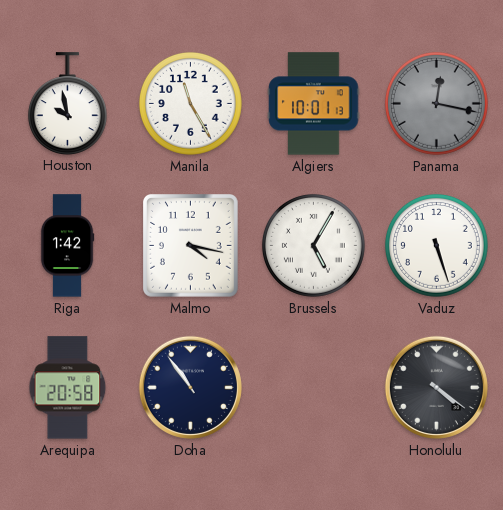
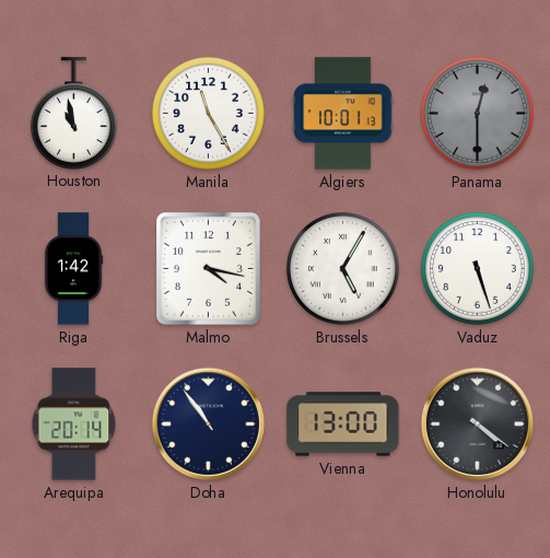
Houston: 9:58 -> 10:58
Panama: 12:17 -> 12:30
Arequipa: 20:58 -> 20:14
Vienna: none -> 13:00
